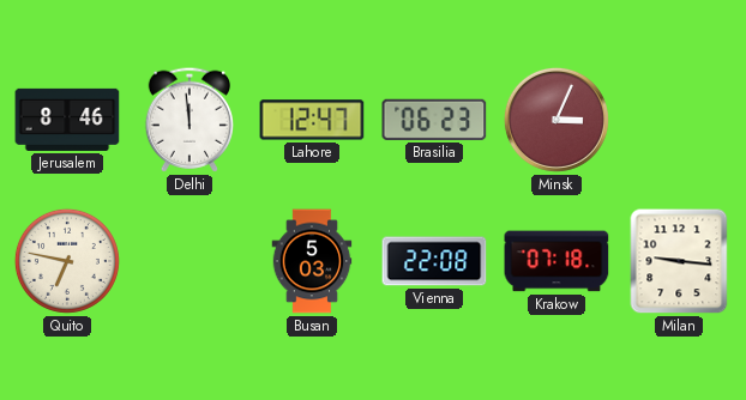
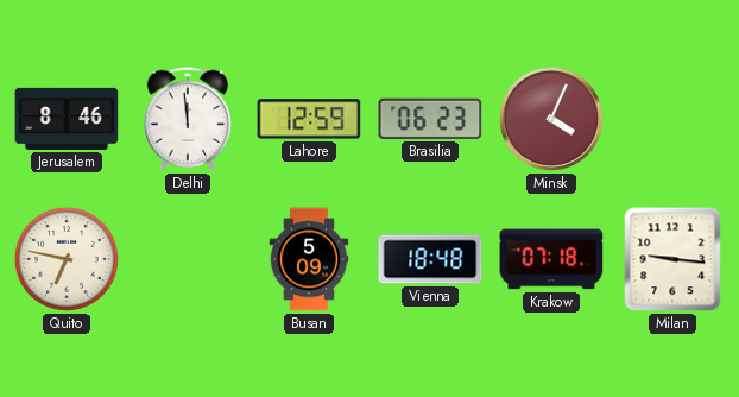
Lahore: 12:47 -> 12:59
Minsk: 3:04 -> 4:04
Busan: 5:03 -> 5:09
Vienna: 22:08 -> 18:48
